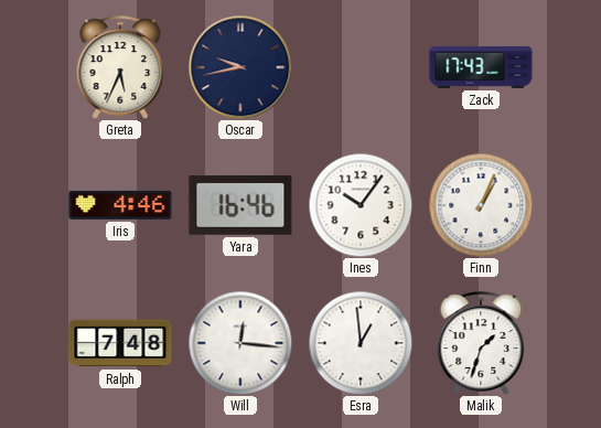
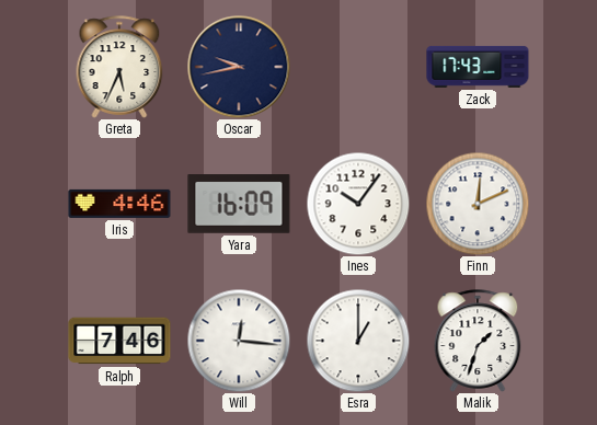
Yara: 16:46 -> 16:09
Finn: 1:04 -> 12:11
Ralph: 7:48 -> 7:46
Esra: 12:59 -> 1:00
